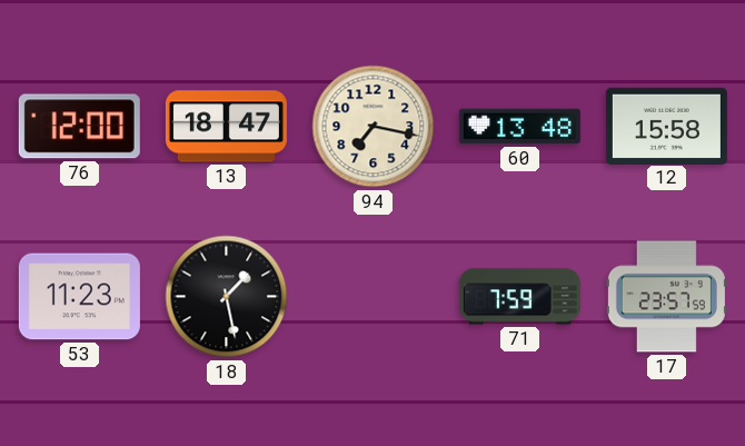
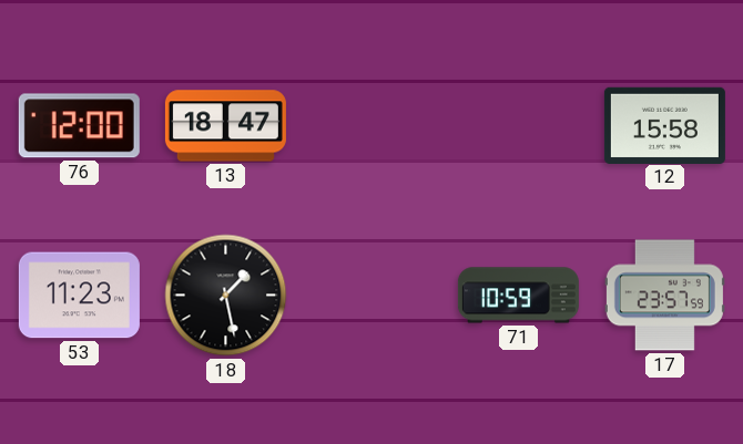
94: 7:17 -> none
60: 13:48 -> none
71: 7:59 -> 10:59
